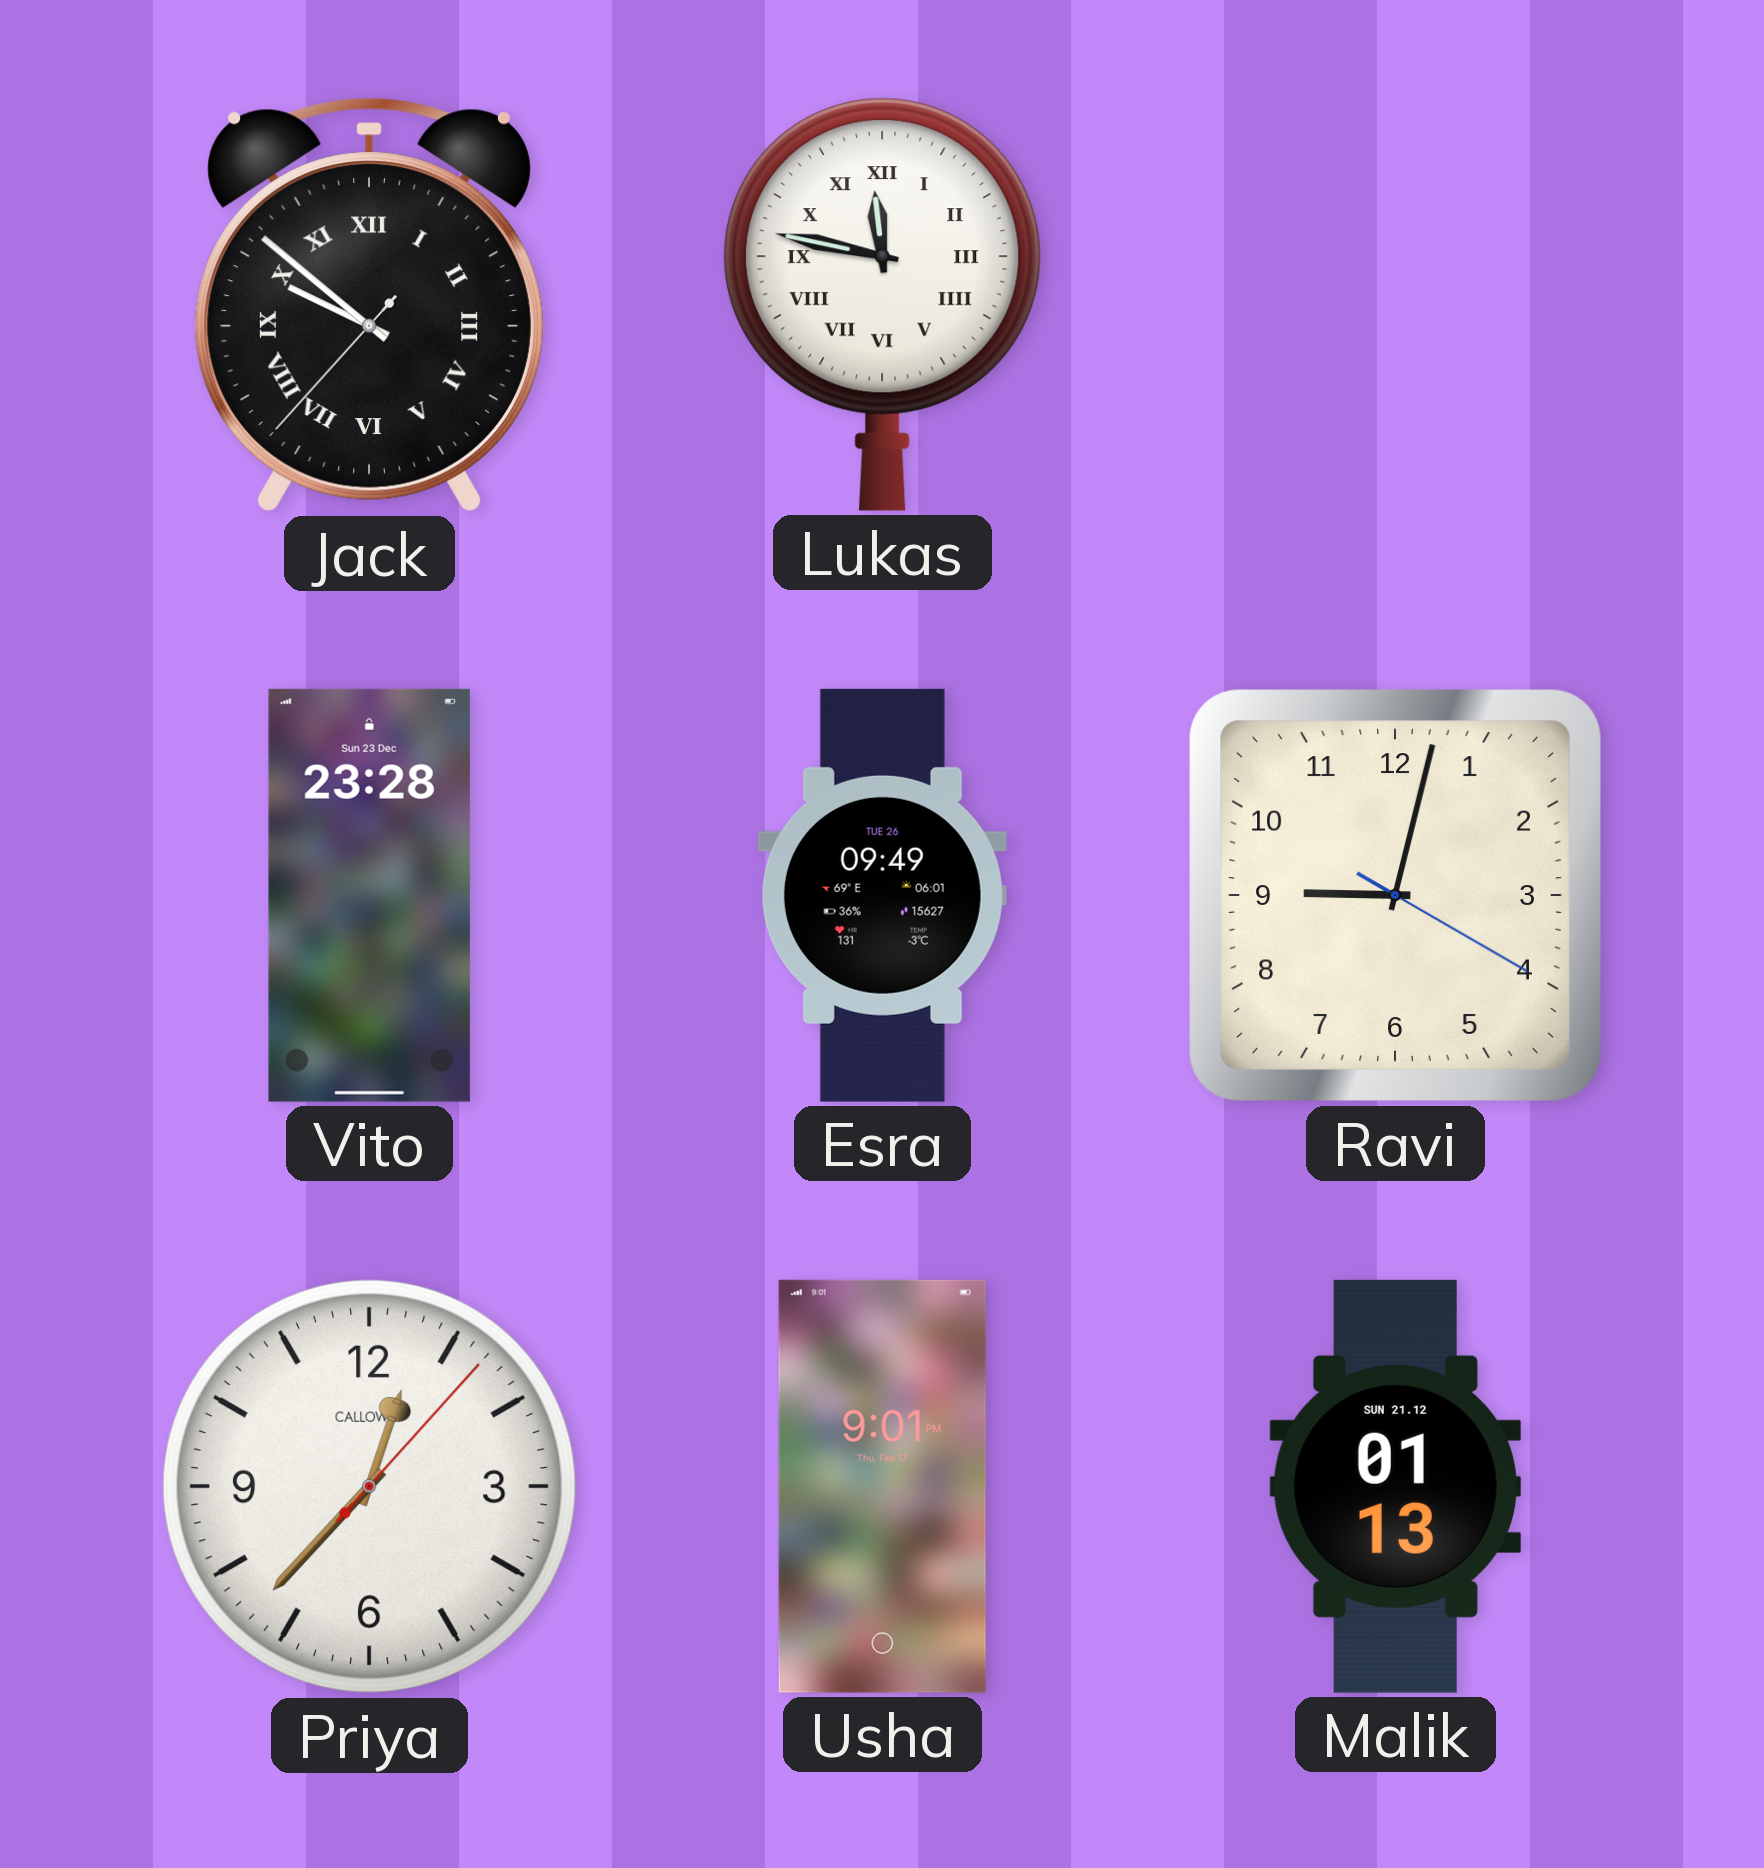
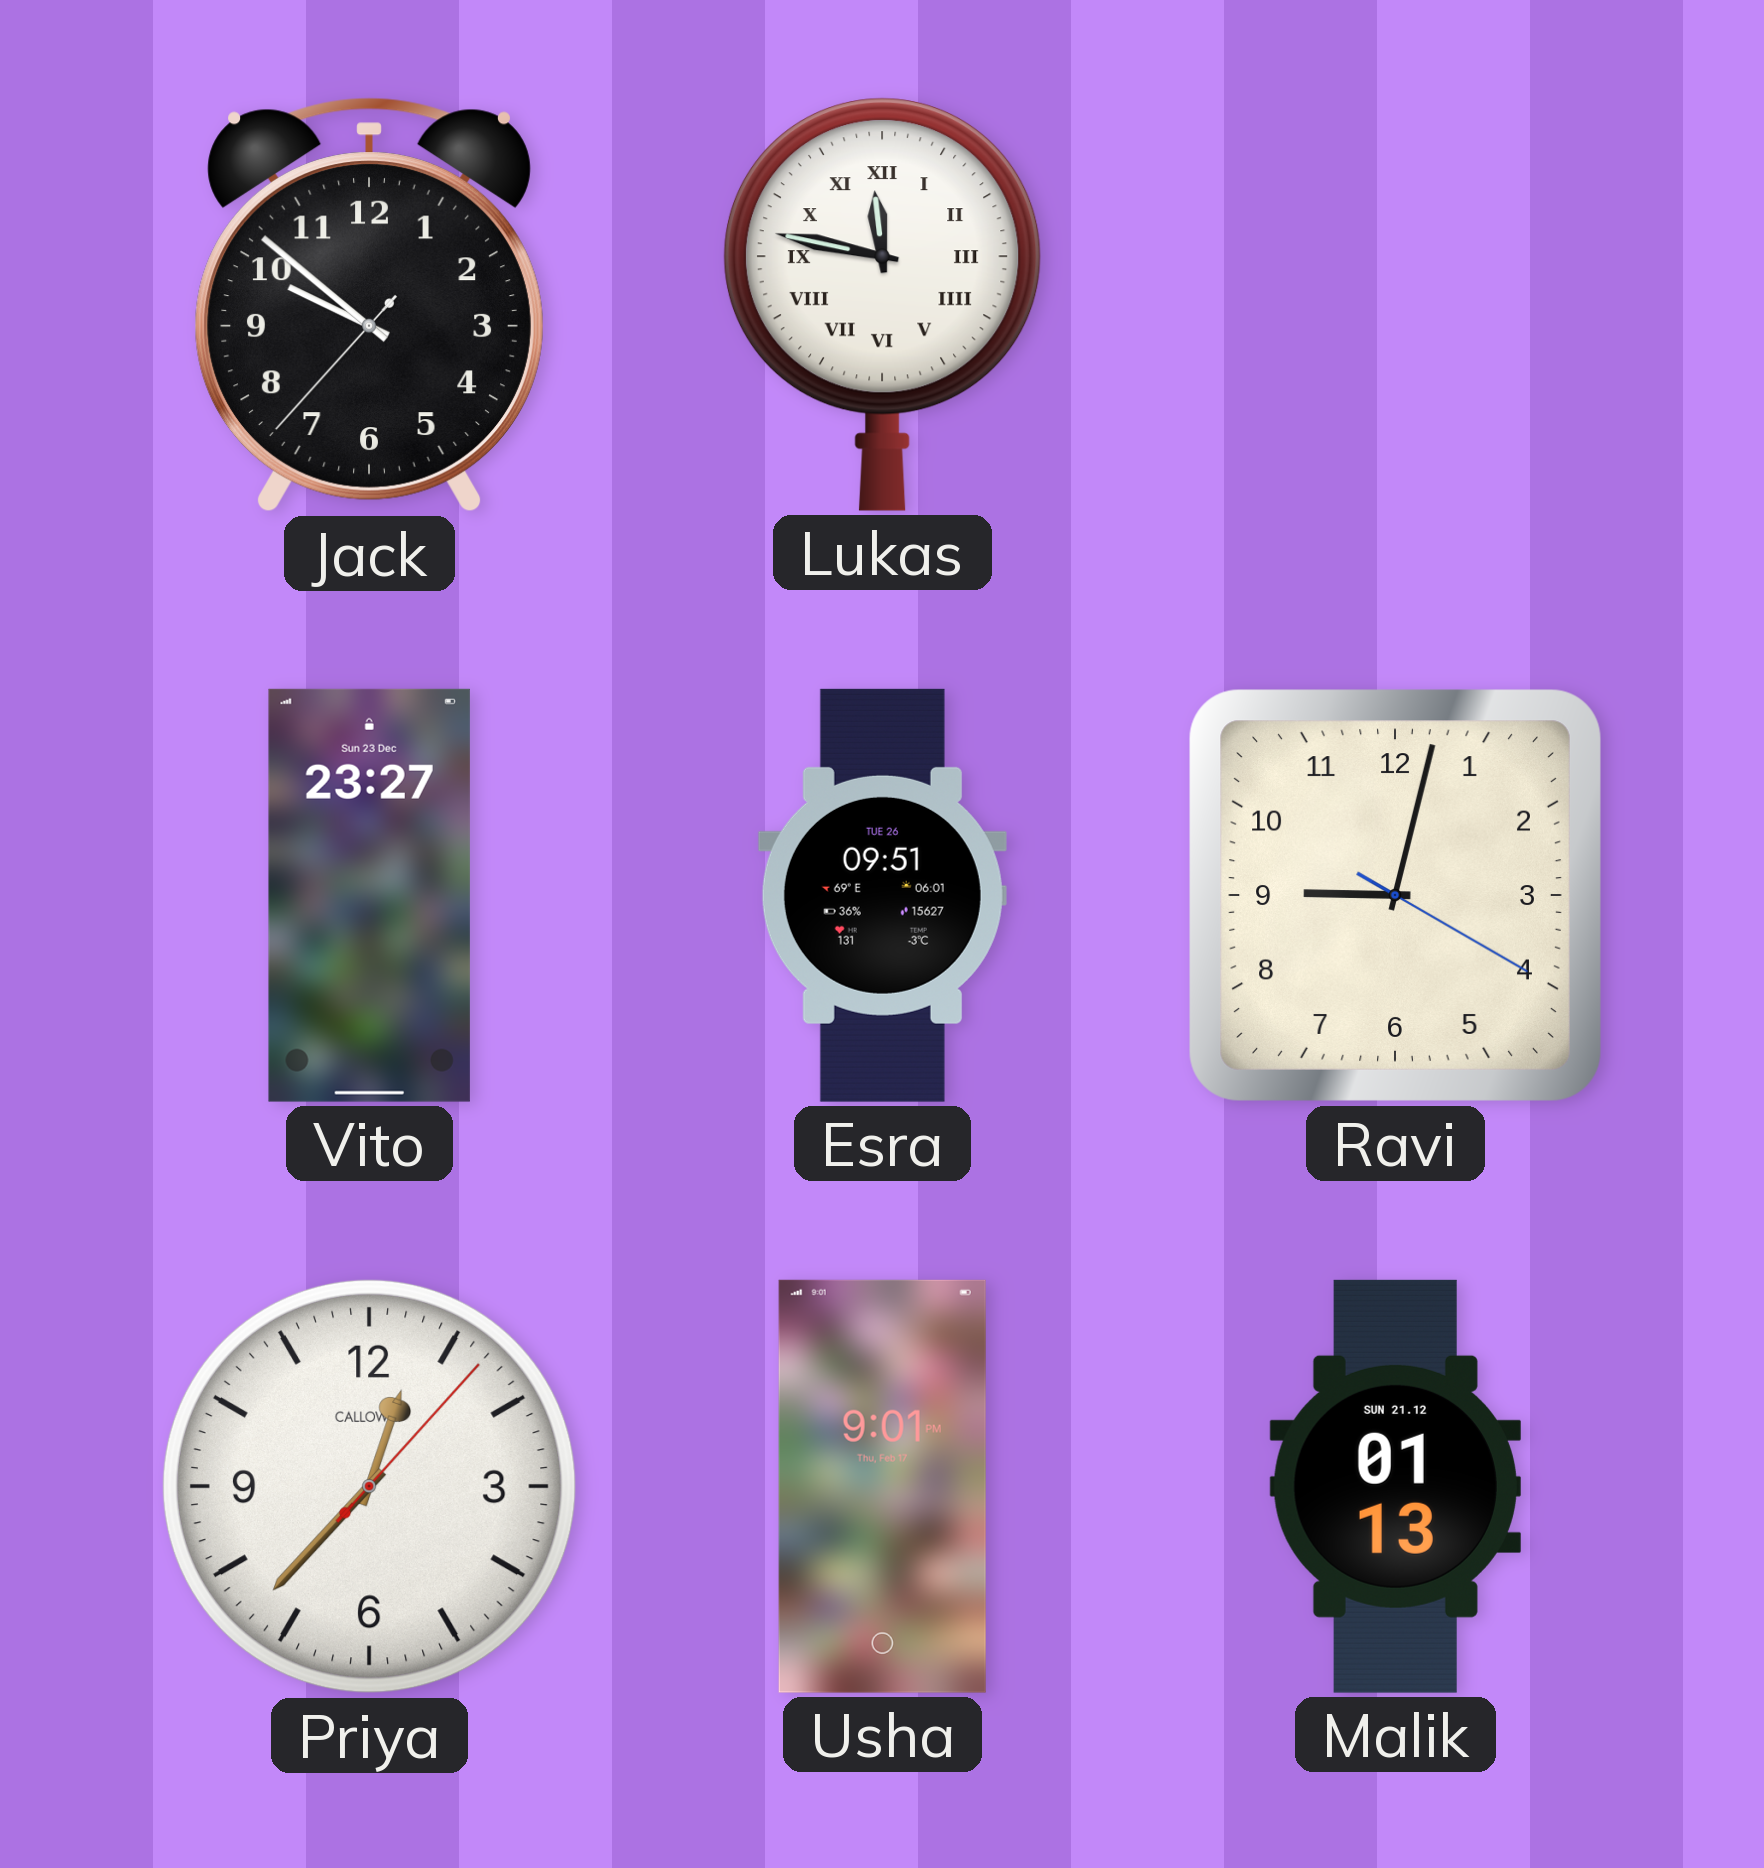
Jack numerals: Roman -> Arabic
Vito: 23:28 -> 23:27
Esra: 09:49 -> 09:51
